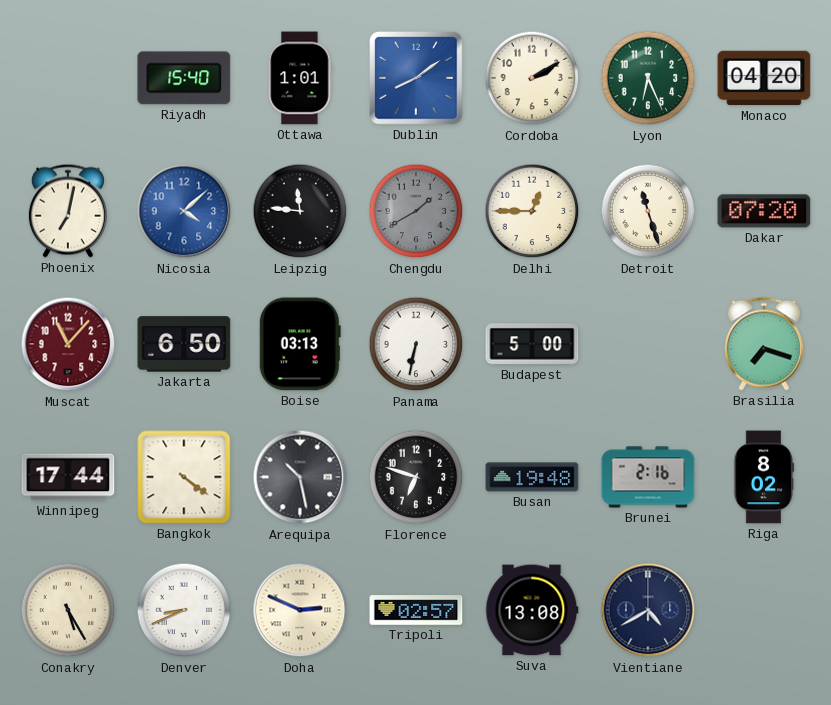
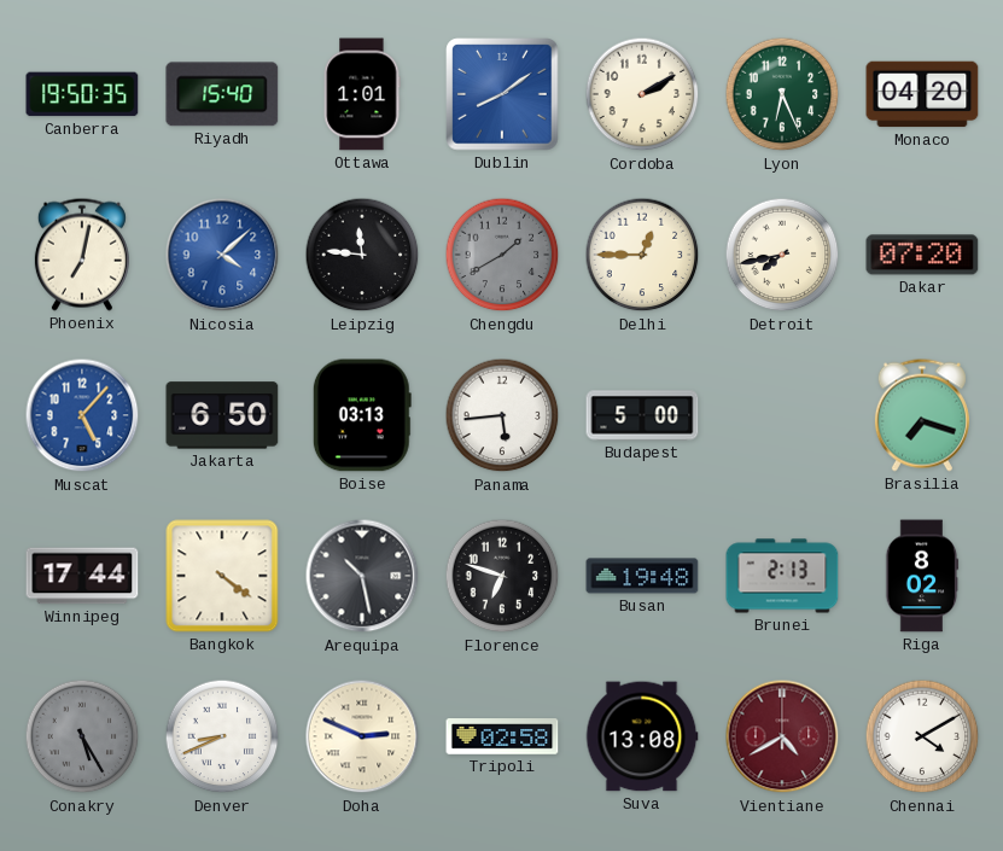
Canberra: none -> 19:50
Detroit: 11:27 -> 7:43
Muscat: 11:07 -> 5:07
Muscat dial: burgundy -> blue
Panama: 6:32 -> 5:44
Brunei: 2:16 -> 2:13
Conakry dial: cream -> grey
Tripoli: 02:57 -> 02:58
Vientiane dial: navy -> burgundy
Chennai: none -> 4:10
